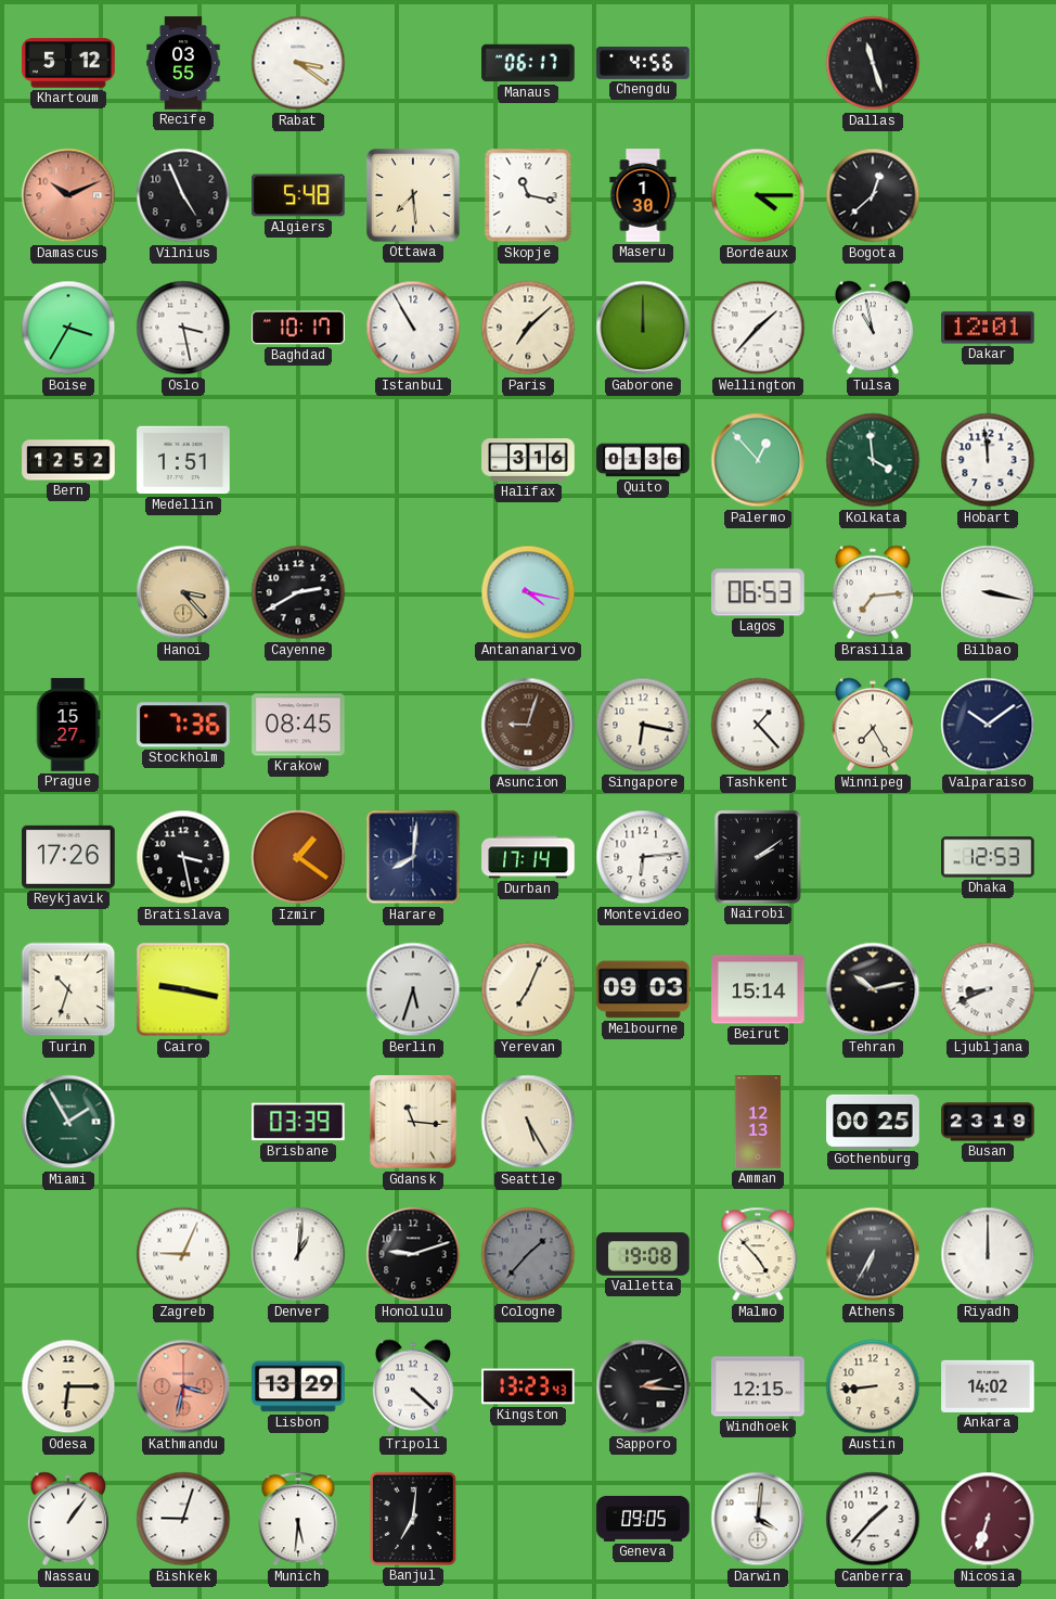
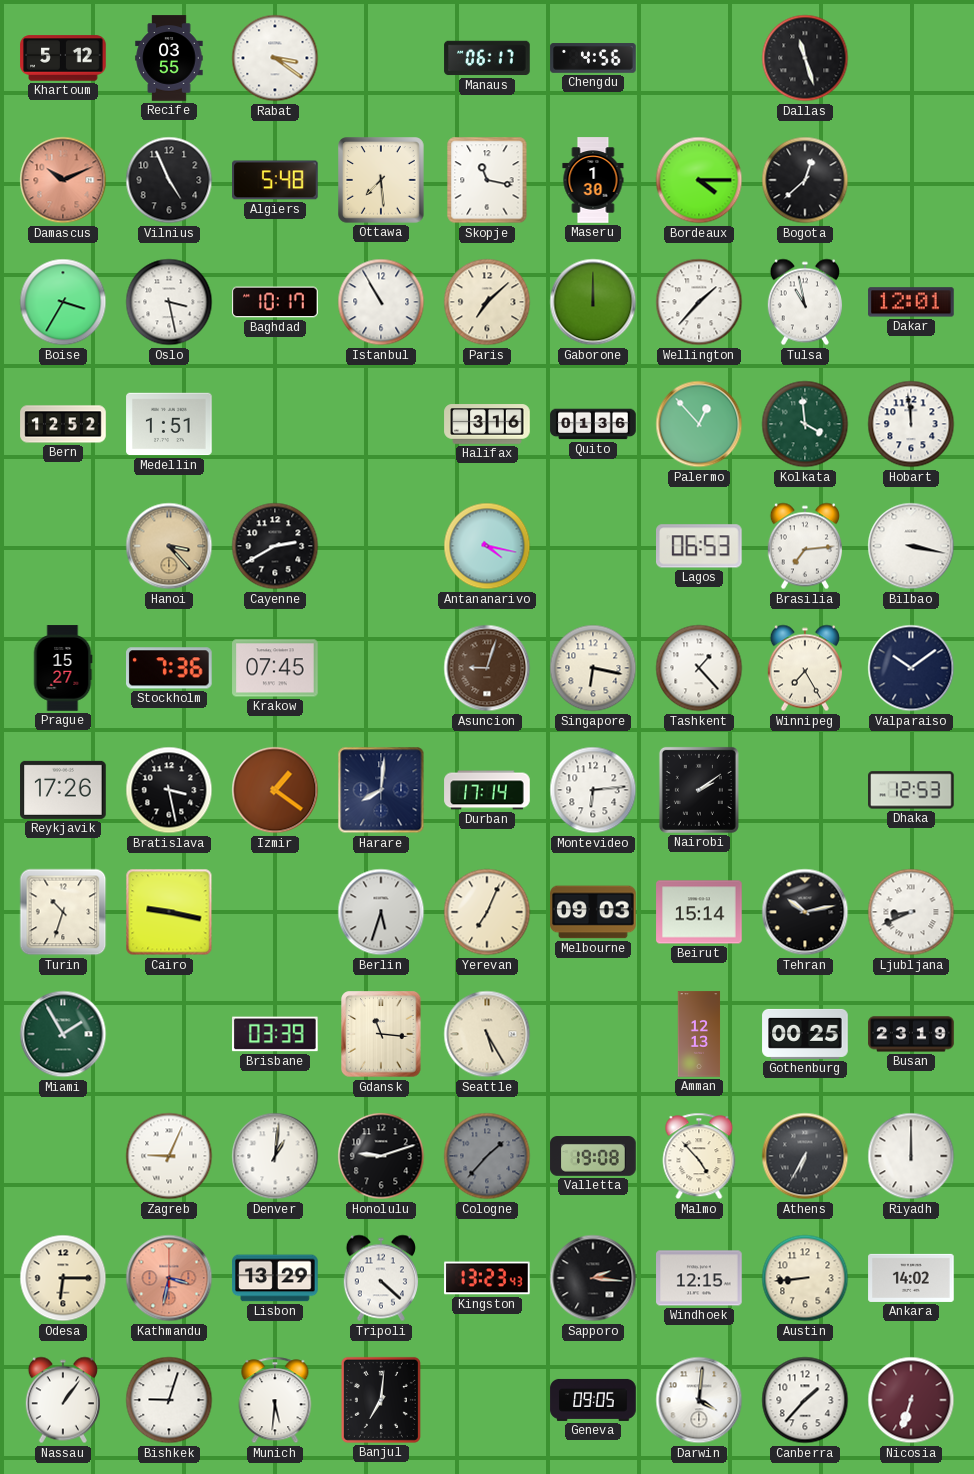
Krakow: 08:45 -> 07:45
